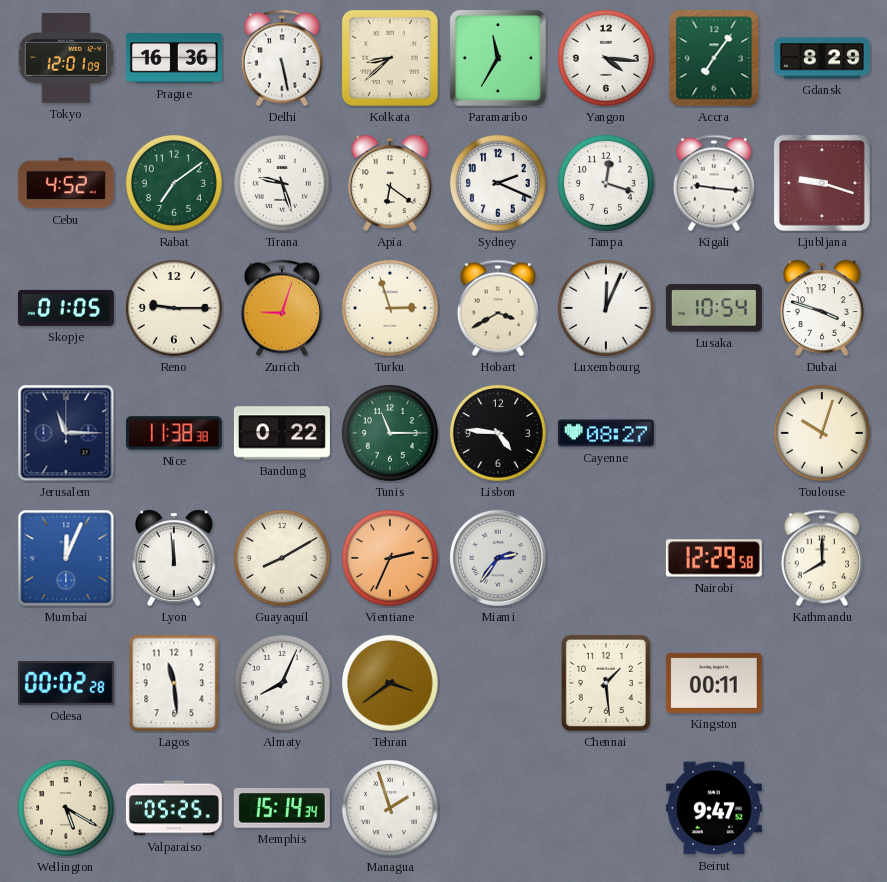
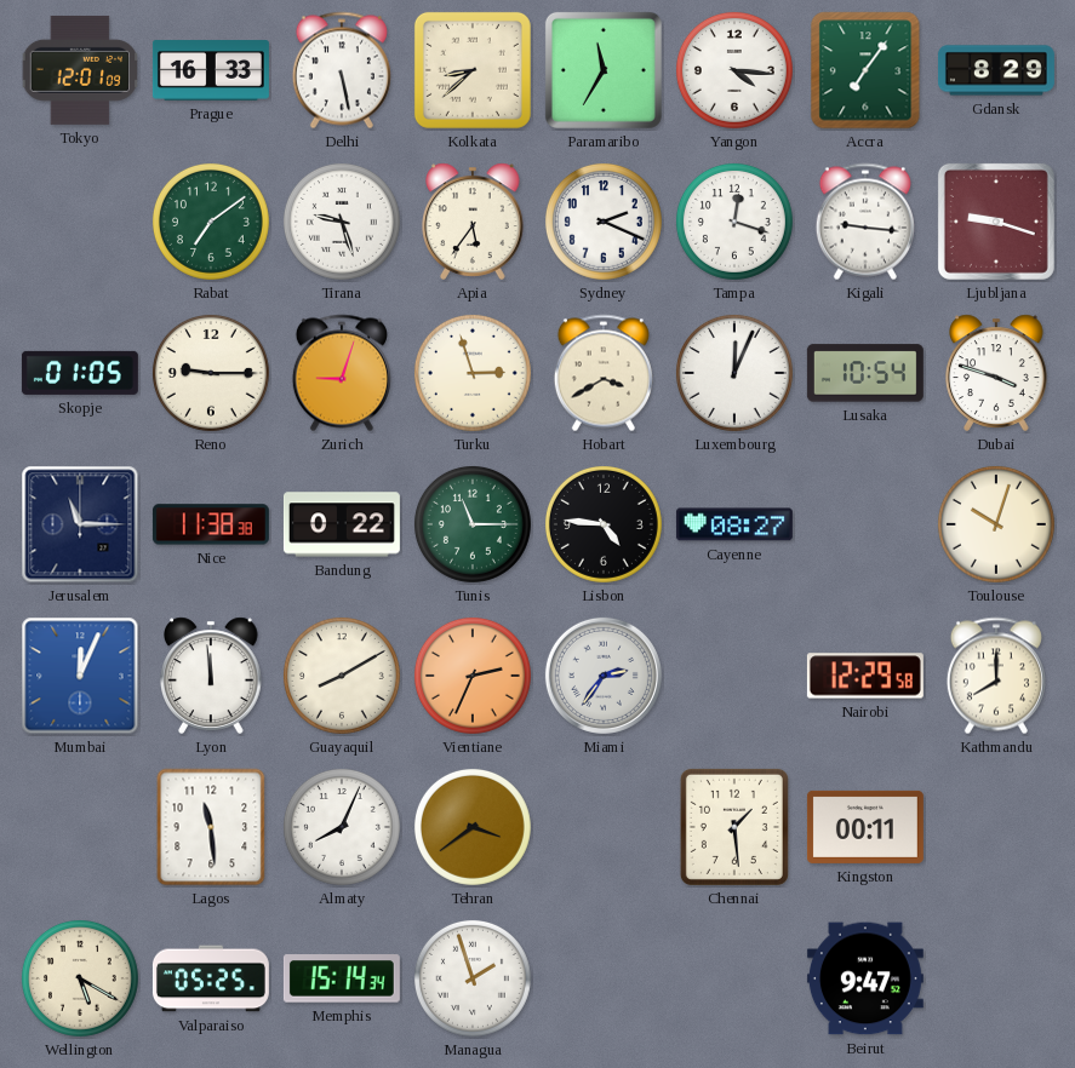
Prague: 16:36 -> 16:33
Cebu: 4:52 -> none
Apia: 6:21 -> 5:36
Odesa: 00:02 -> none
